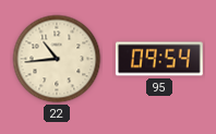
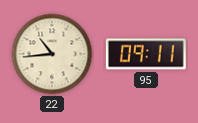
95: 09:54 -> 09:11
